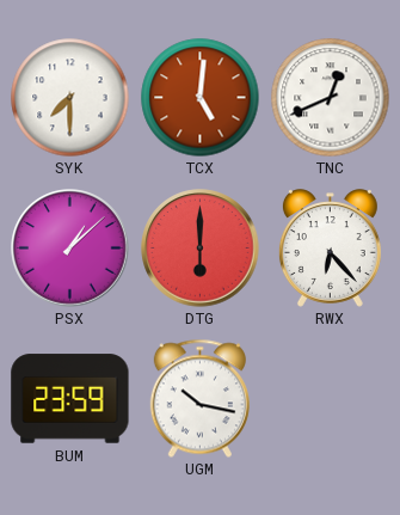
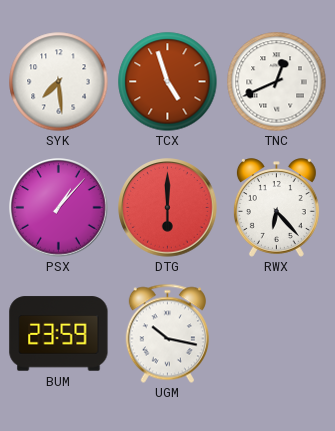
SYK: 7:30 -> 7:29
TCX: 5:01 -> 4:57
PSX: 1:08 -> 1:07
